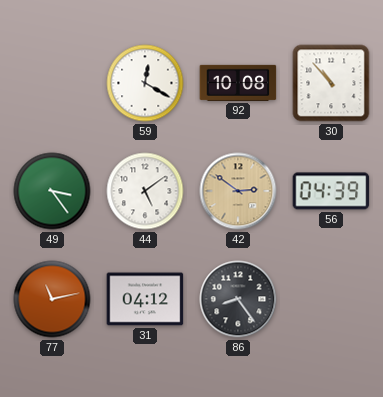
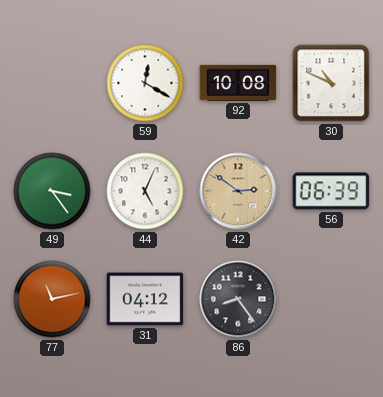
30: 10:53 -> 10:49
44: 5:09 -> 5:04
56: 04:39 -> 06:39
